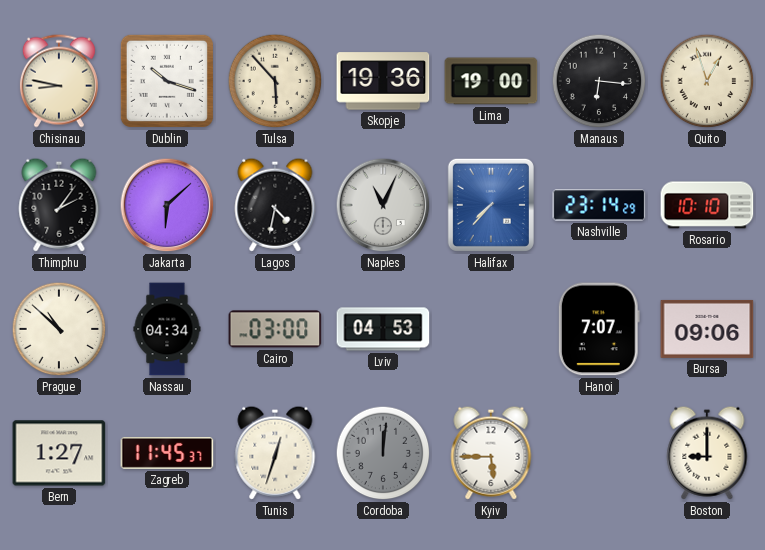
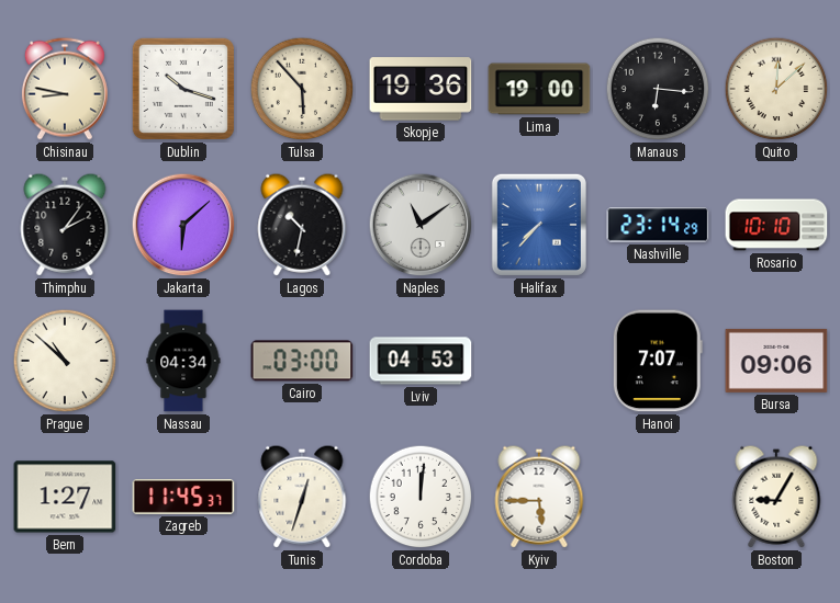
Quito: 12:57 -> 12:08
Lagos: 4:32 -> 10:32
Naples: 11:04 -> 11:09
Cordoba dial: grey -> white
Boston: 9:00 -> 9:05
